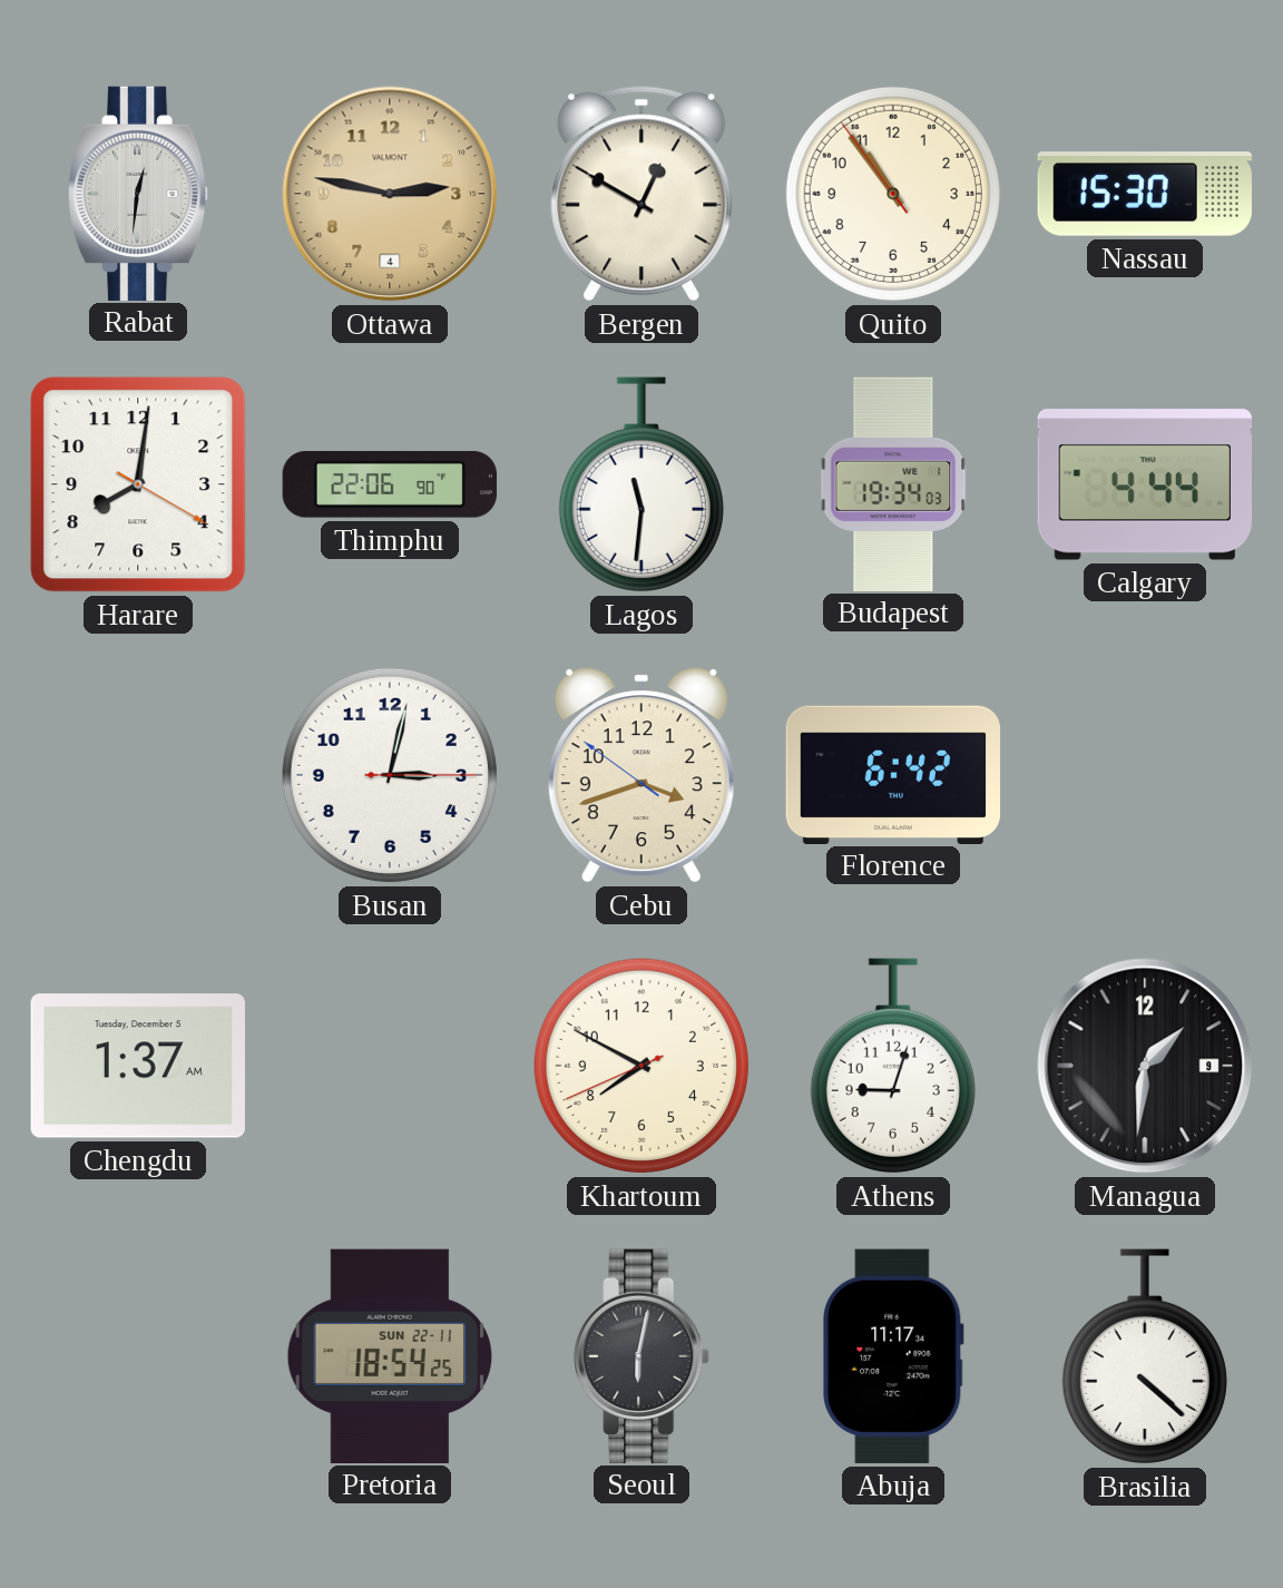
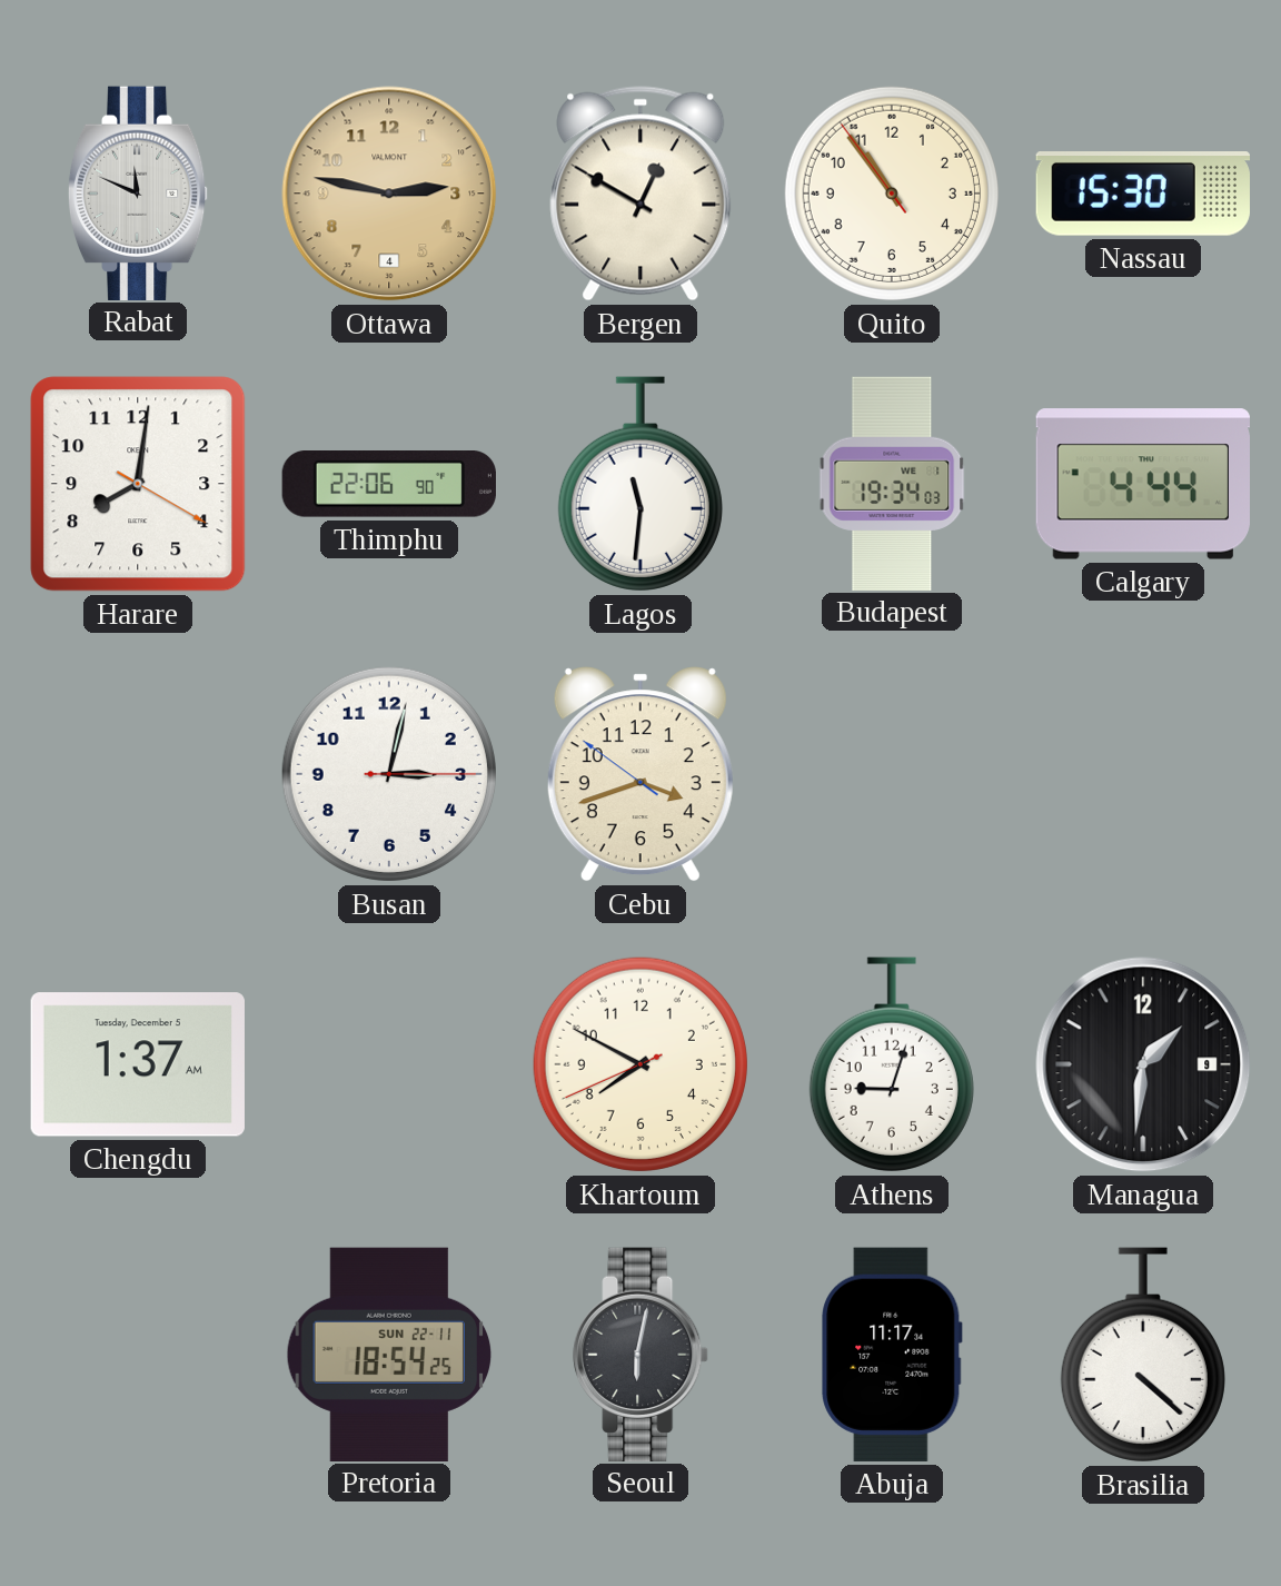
Rabat: 12:31 -> 11:49
Florence: 6:42 -> none
